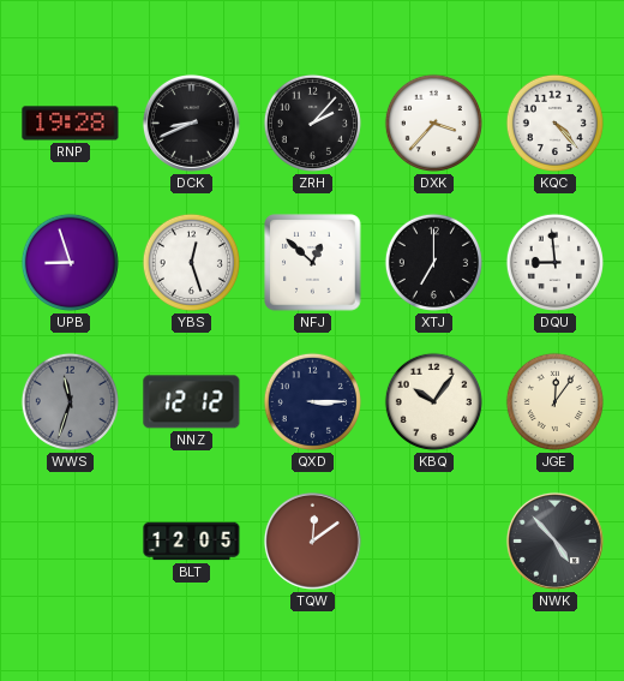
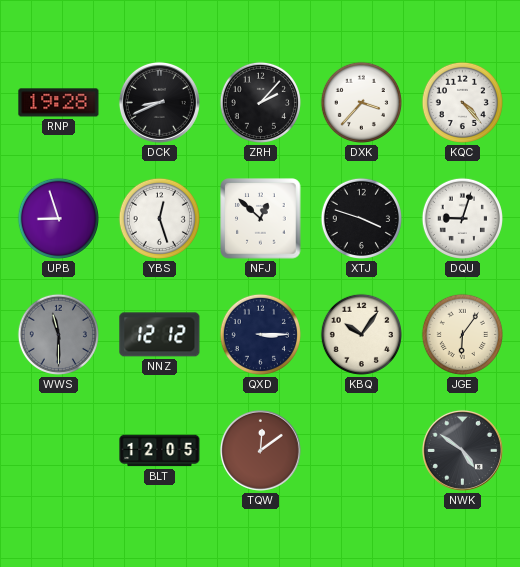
XTJ: 7:00 -> 3:48
DQU: 8:59 -> 9:03
WWS: 11:33 -> 11:30
JGE: 12:06 -> 6:06
NWK: 4:53 -> 4:51
